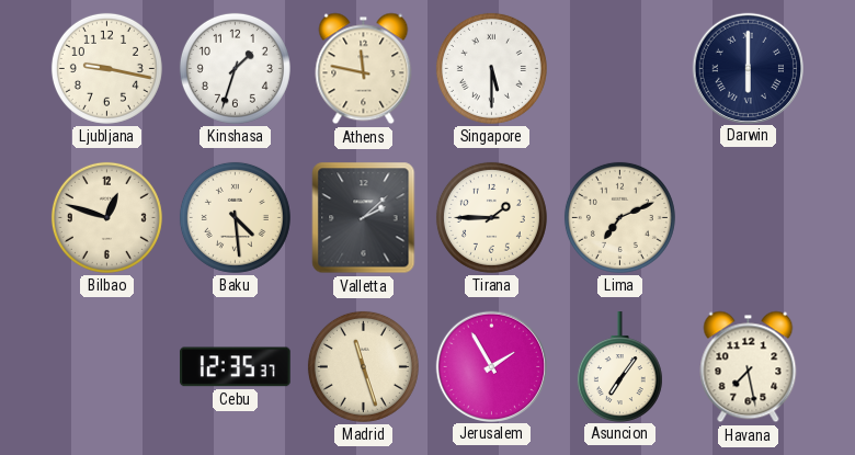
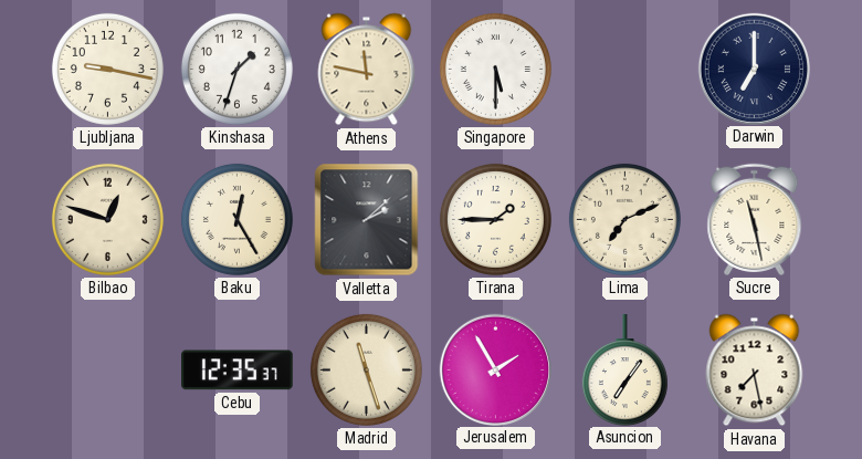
Darwin: 6:00 -> 7:00
Baku: 4:29 -> 12:25
Sucre: none -> 11:28
